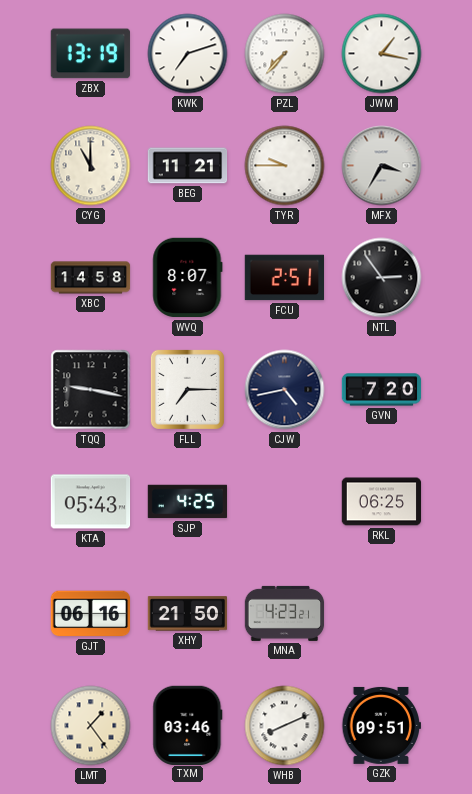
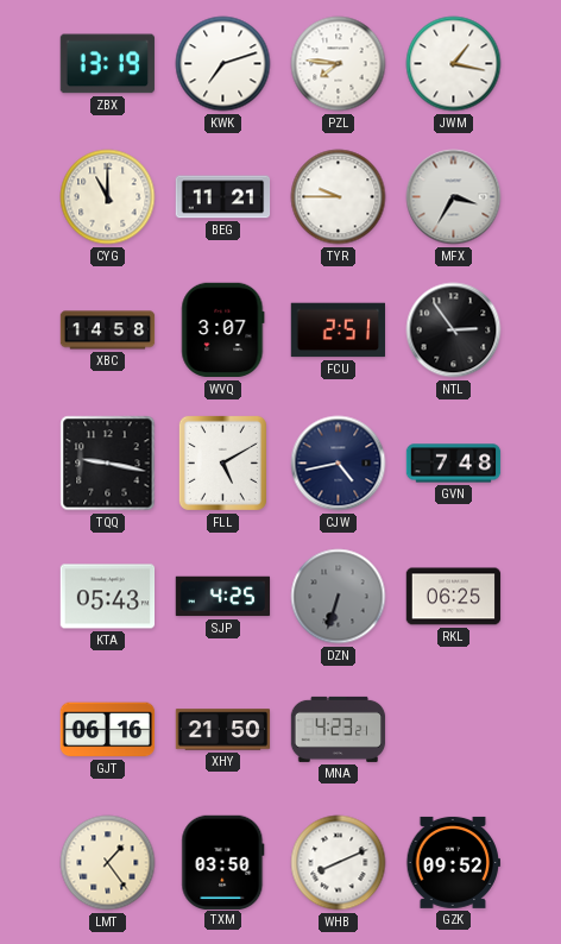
PZL: 7:37 -> 7:46
WVQ: 8:07 -> 3:07
FLL: 7:15 -> 5:10
GVN: 7:20 -> 7:48
DZN: none -> 6:33
TXM: 03:46 -> 03:50
GZK: 09:51 -> 09:52
